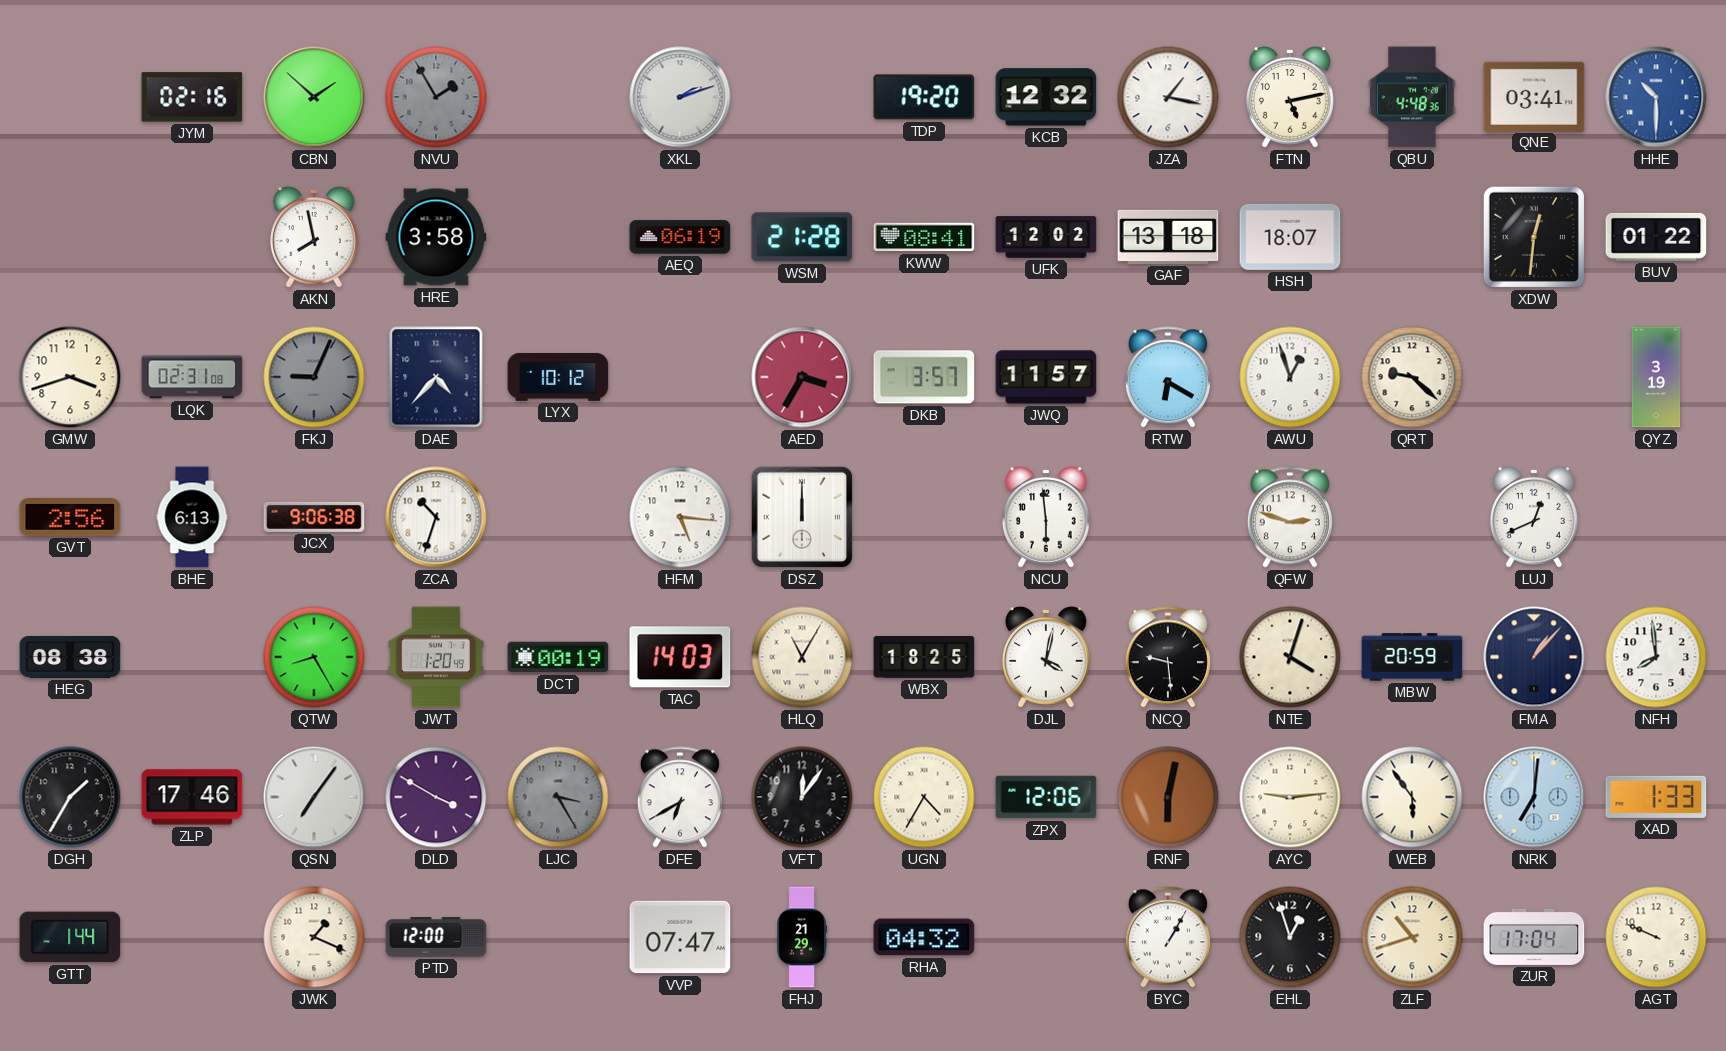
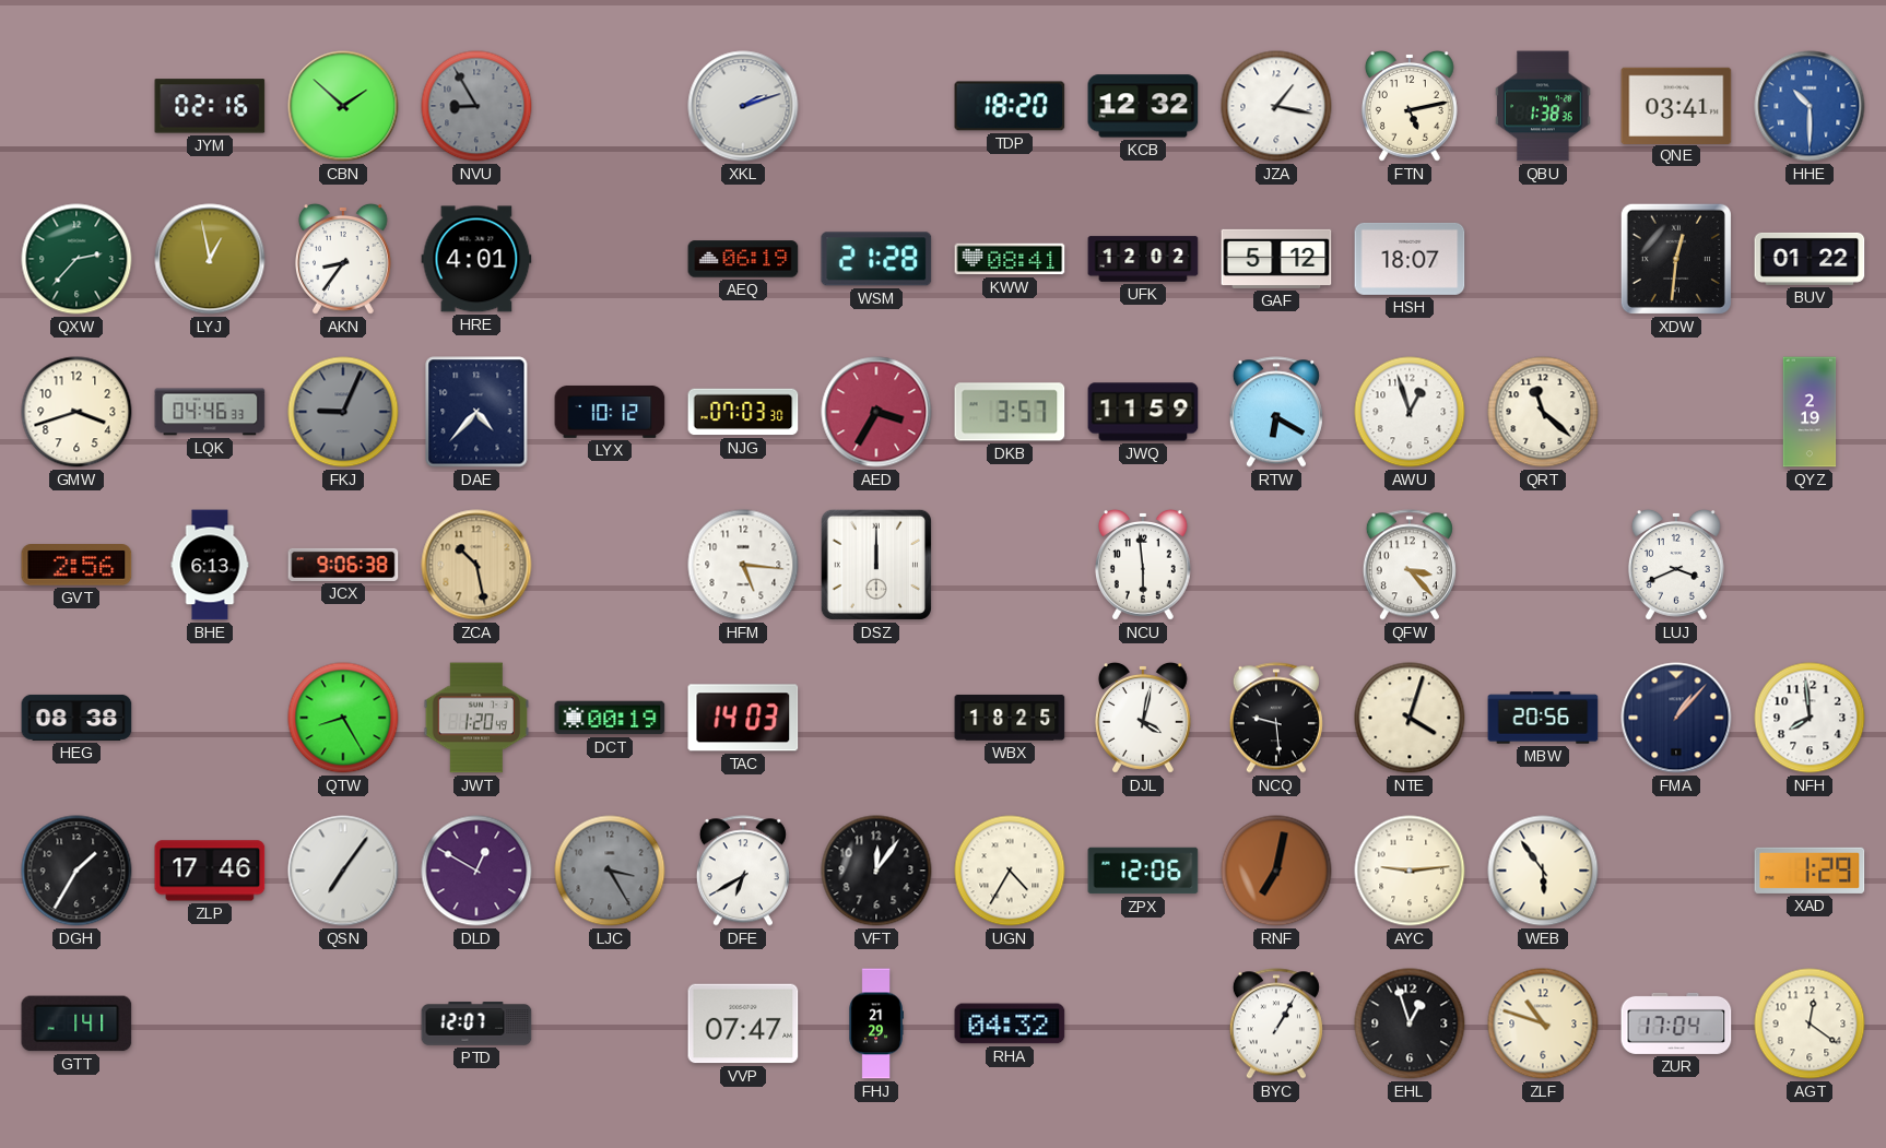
NVU: 1:55 -> 8:55
TDP: 19:20 -> 18:20
QBU: 4:48 -> 1:38
QXW: none -> 2:37
LYJ: none -> 12:58
AKN: 7:58 -> 8:36
HRE: 3:58 -> 4:01
GAF: 13:18 -> 5:12
LQK: 02:31 -> 04:46
NJG: none -> 07:03
JWQ: 11:57 -> 11:59
QRT: 9:22 -> 11:22
QYZ: 3:19 -> 2:19
ZCA: 10:33 -> 10:28
ZCA dial: white -> champagne
QFW: 2:48 -> 3:23
LUJ: 12:41 -> 3:41
HLQ: 11:05 -> none
MBW: 20:59 -> 20:56
DLD: 3:50 -> 12:50
RNF: 6:02 -> 7:02
NRK: 7:01 -> none
XAD: 1:33 -> 1:29
GTT: 1:44 -> 1:41
JWK: 1:19 -> none
PTD: 12:00 -> 12:07
ZLF: 10:42 -> 10:48
AGT: 9:49 -> 12:21
